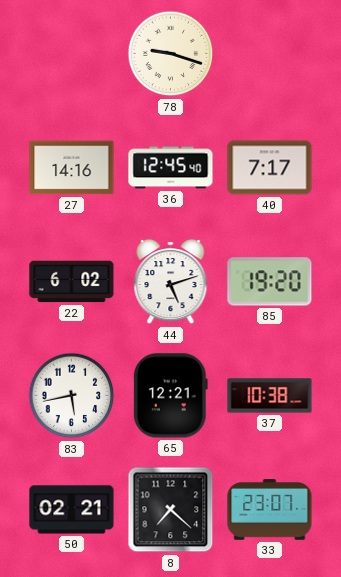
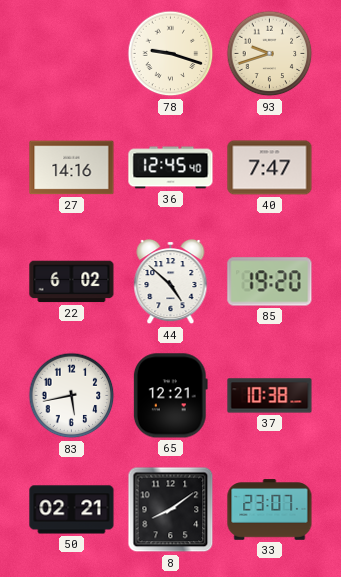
93: none -> 9:42
40: 7:17 -> 7:47
44: 5:12 -> 4:52
8: 7:22 -> 8:09
